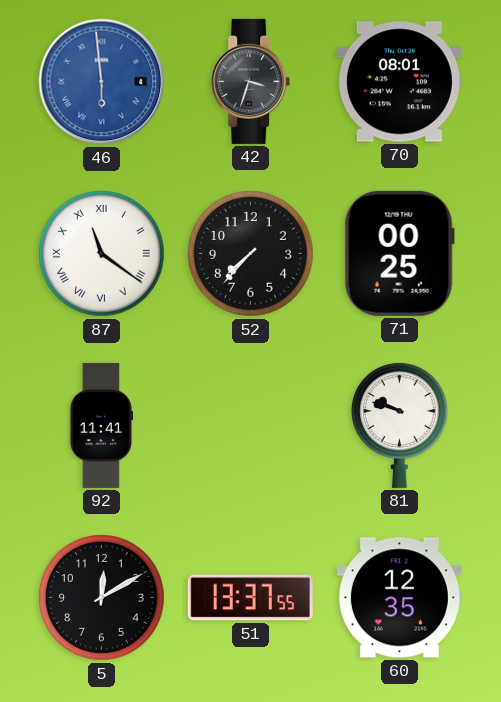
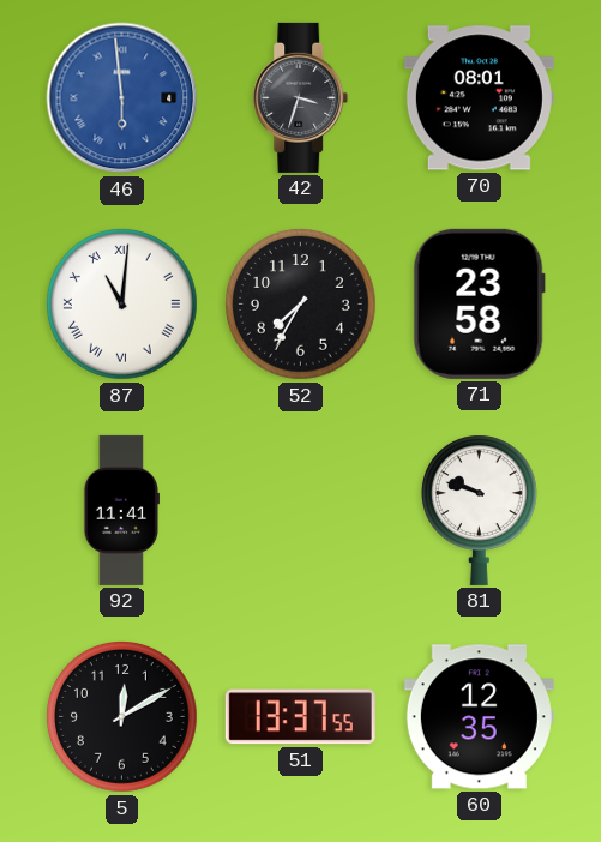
87: 11:21 -> 11:01
52: 7:37 -> 7:35
71: 00:25 -> 23:58
